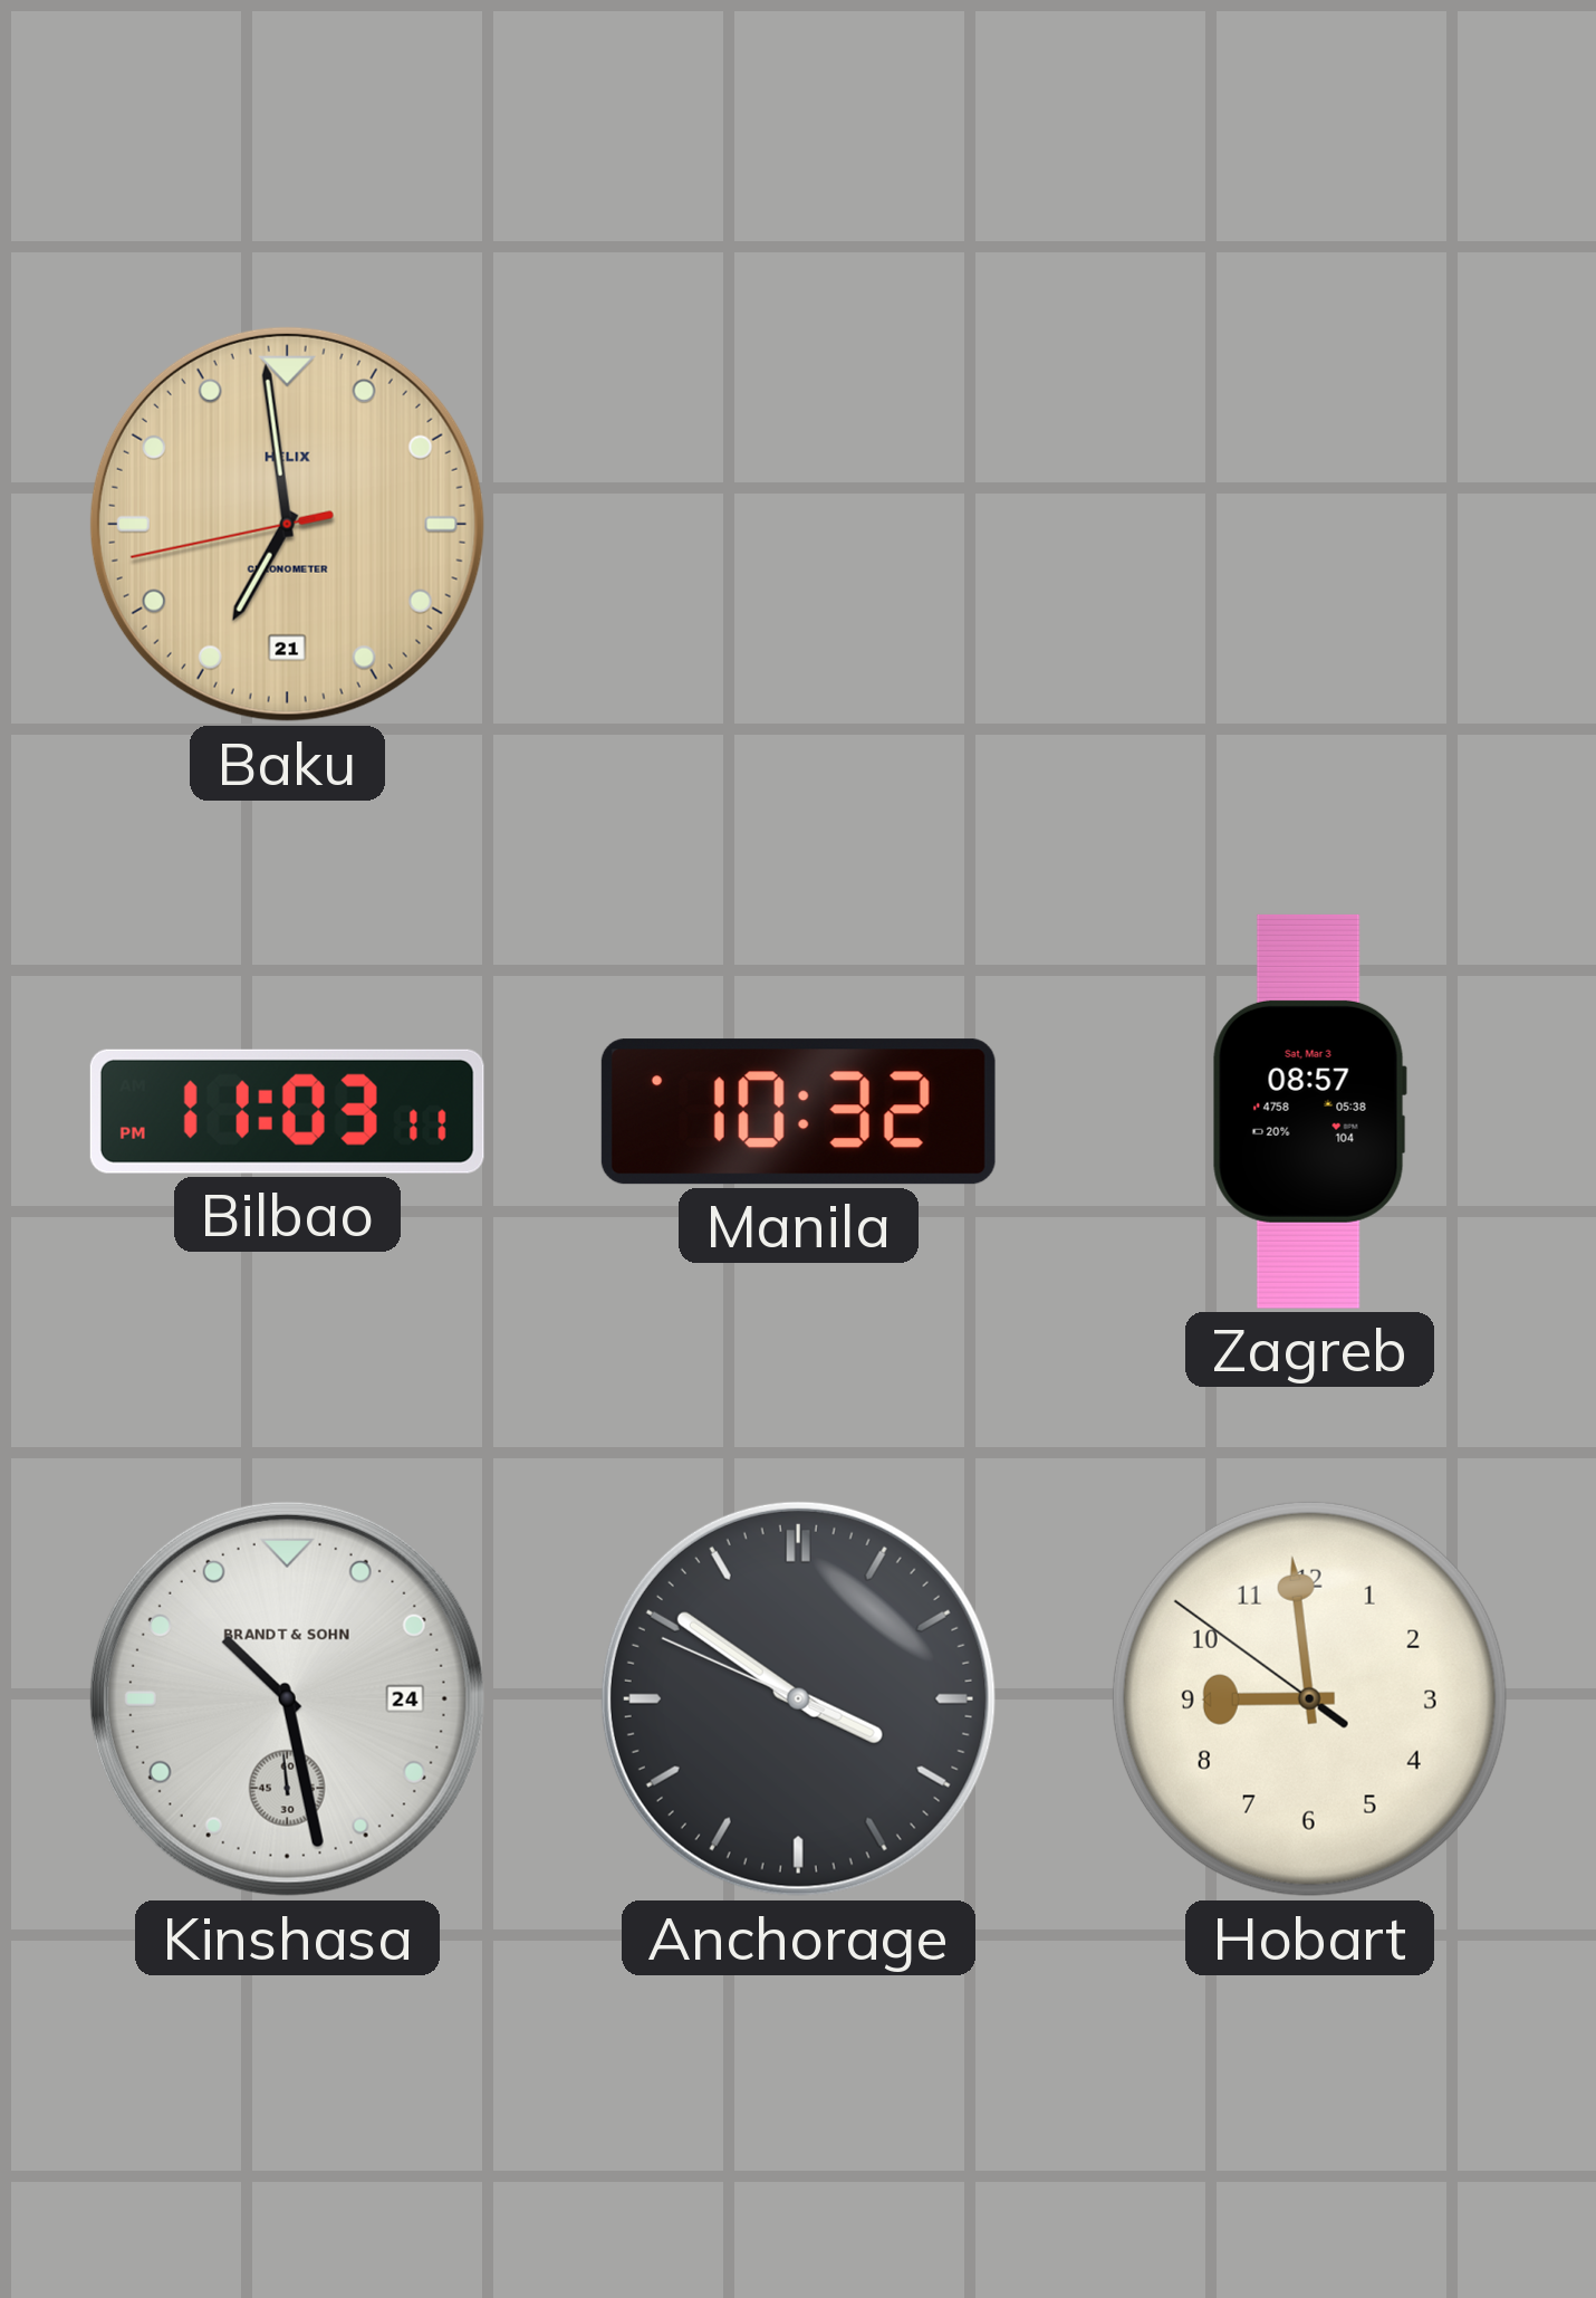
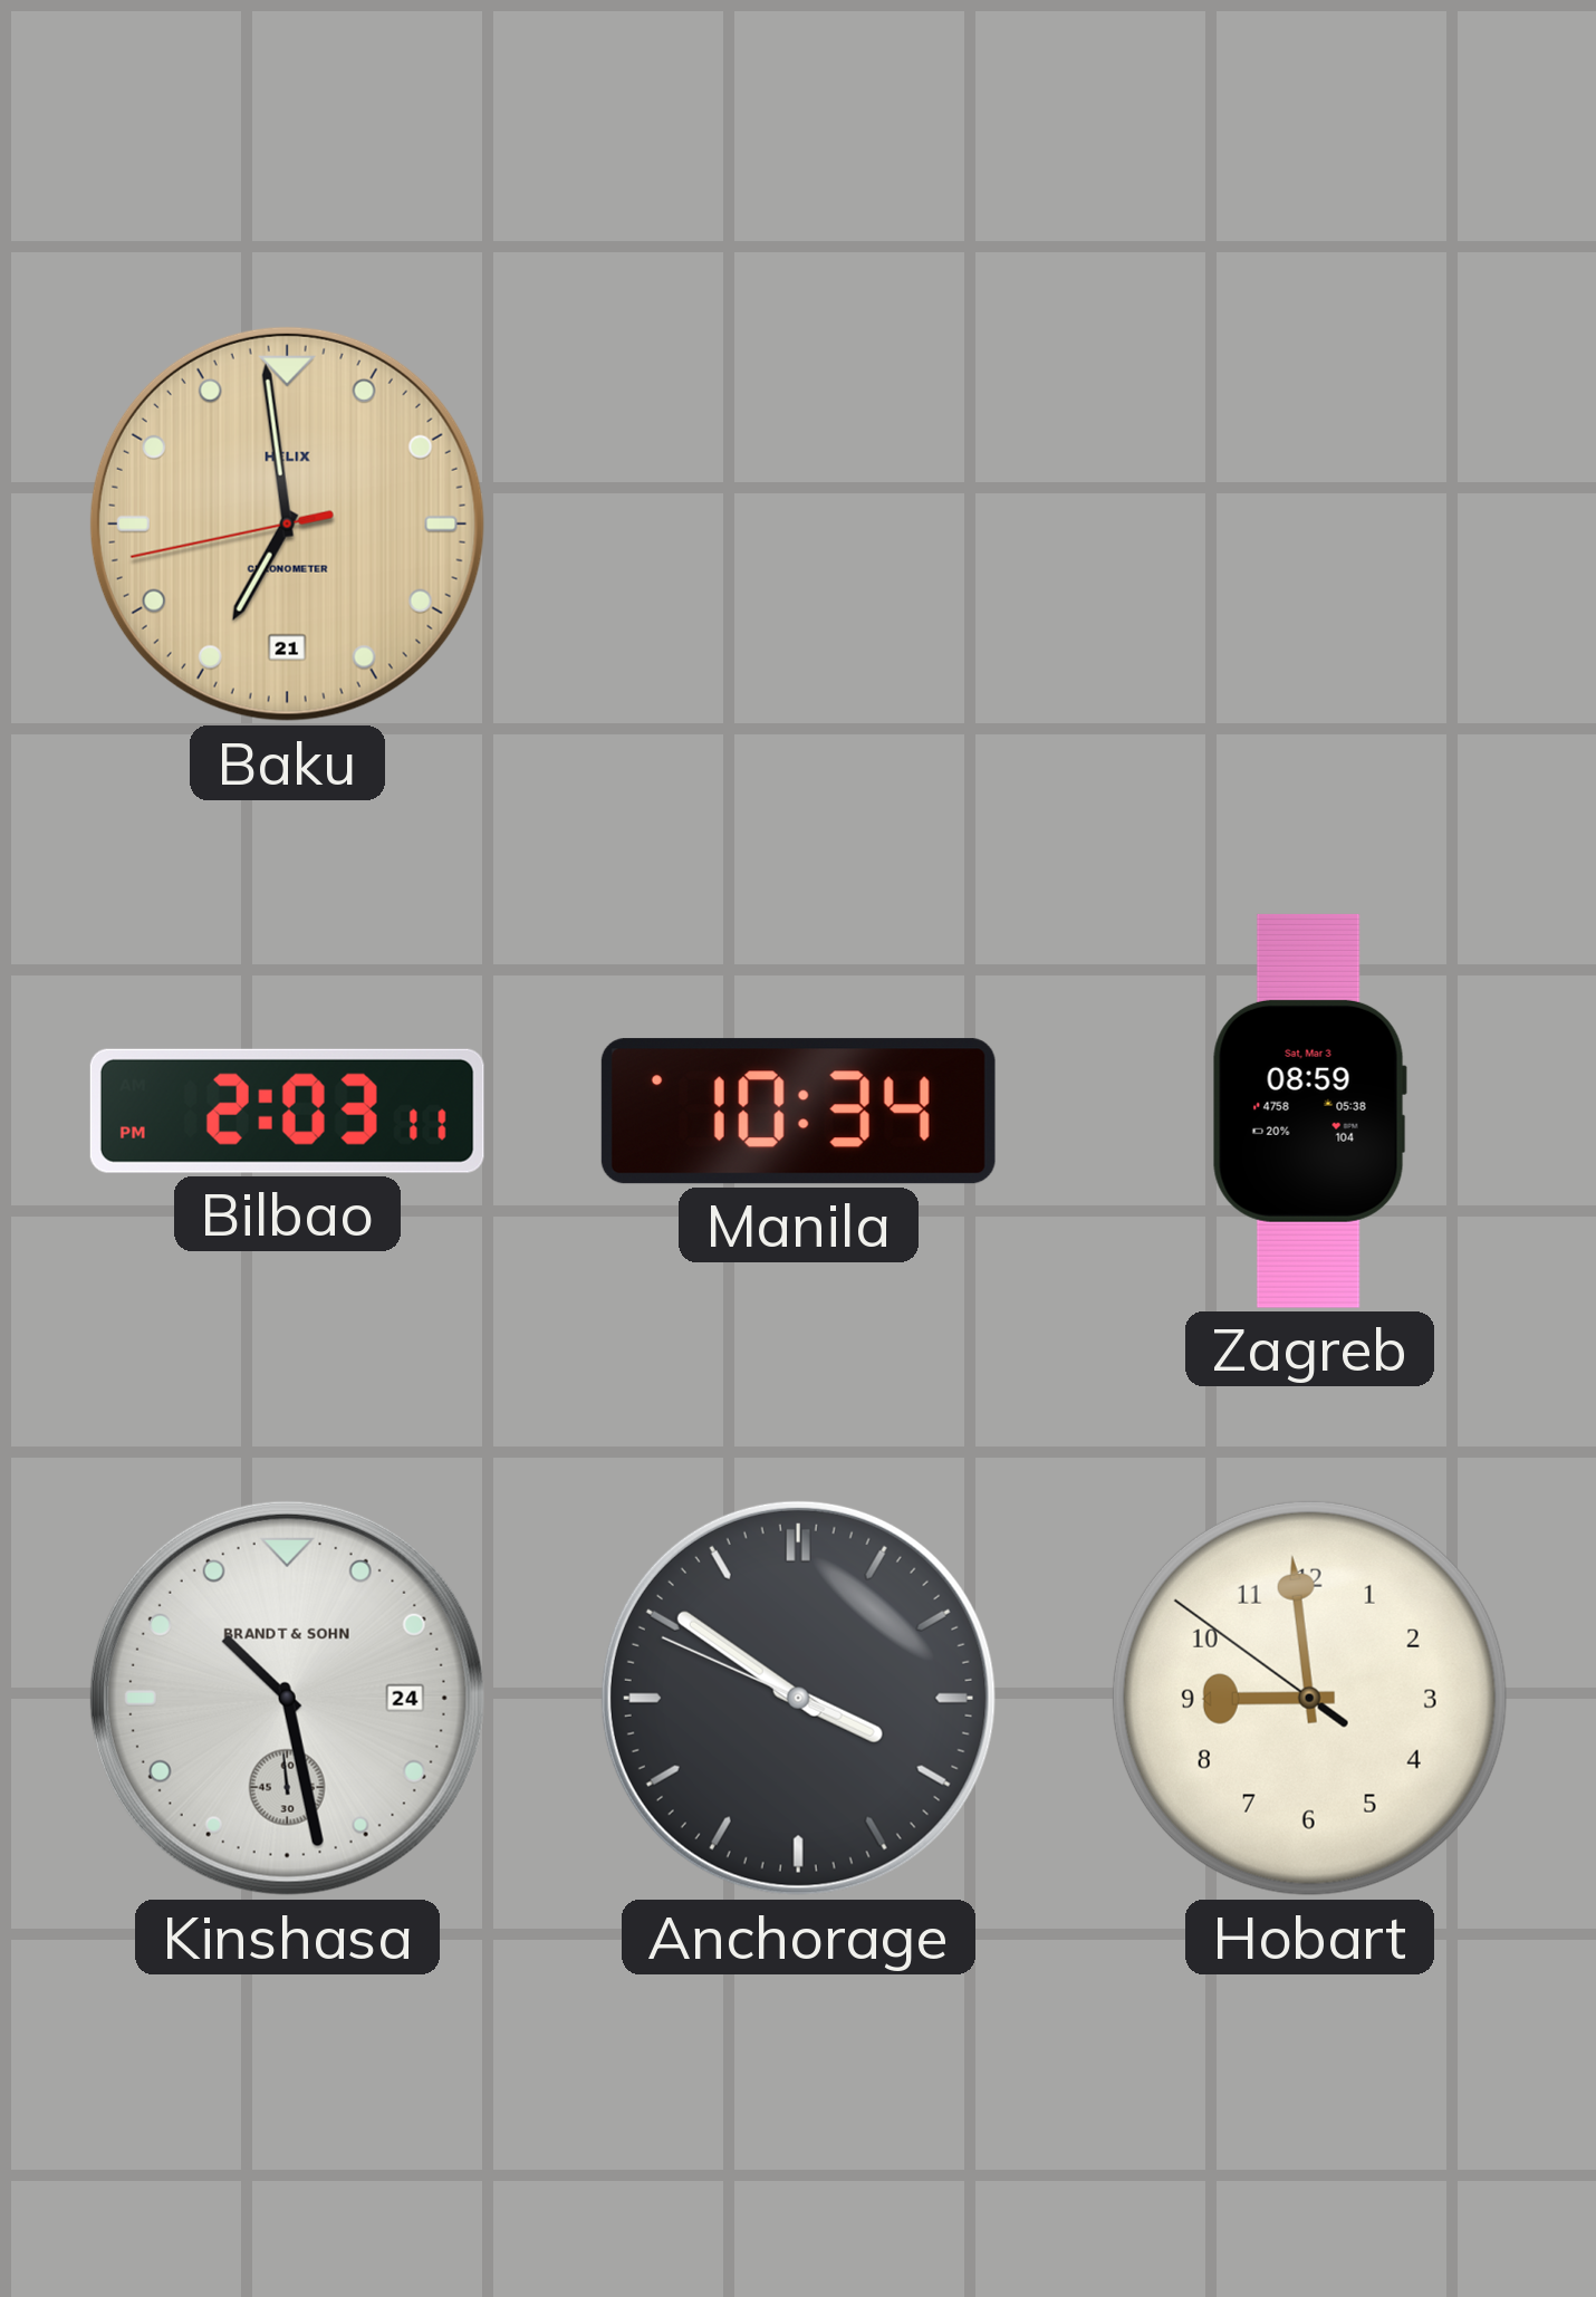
Bilbao: 11:03 -> 2:03
Manila: 10:32 -> 10:34
Zagreb: 08:57 -> 08:59
